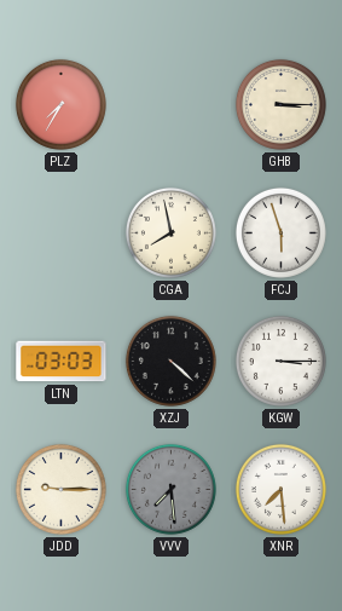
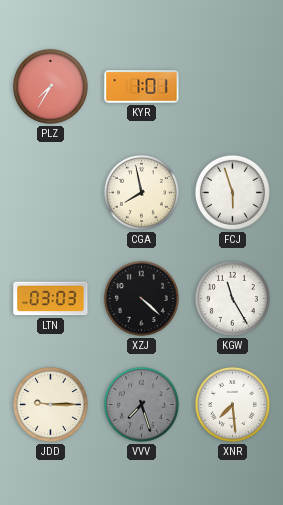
KYR: none -> 1:01
GHB: 3:15 -> none
KGW: 3:15 -> 11:25
VVV: 7:29 -> 7:27
